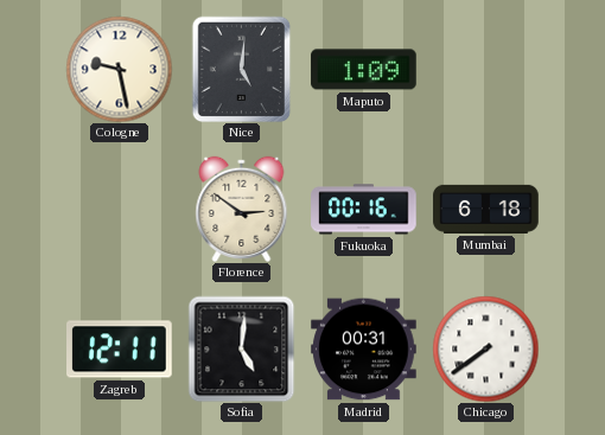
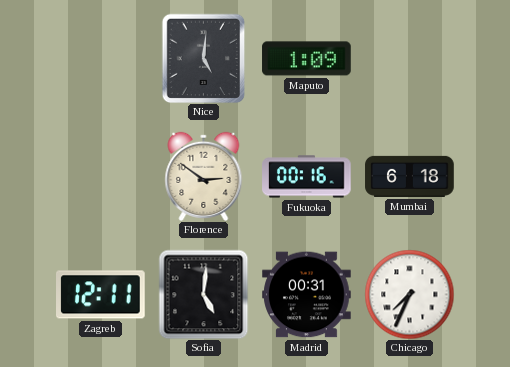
Cologne: 9:28 -> none
Chicago: 7:39 -> 7:34
